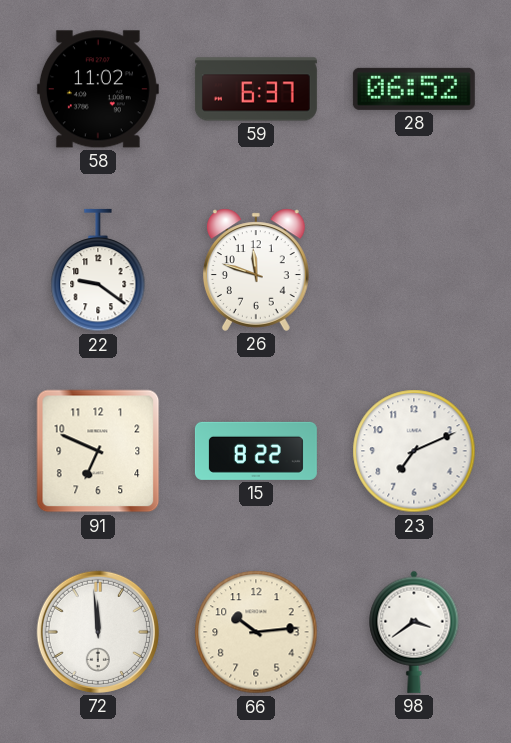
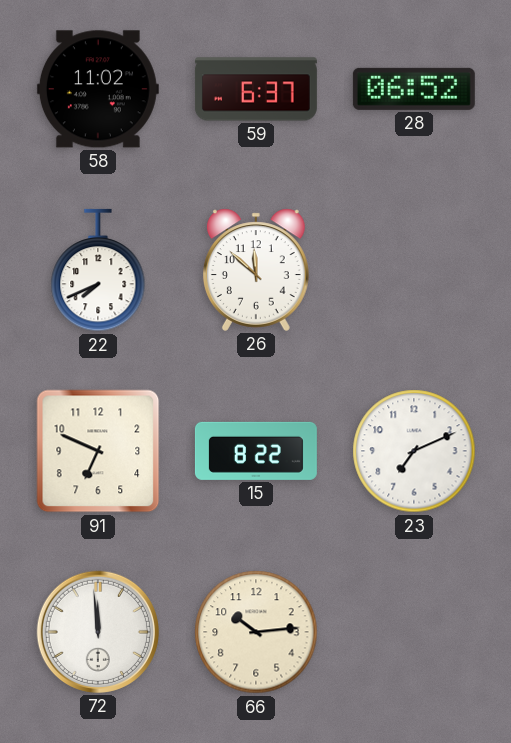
22: 9:21 -> 7:41
26: 11:48 -> 11:52
98: 3:39 -> none
